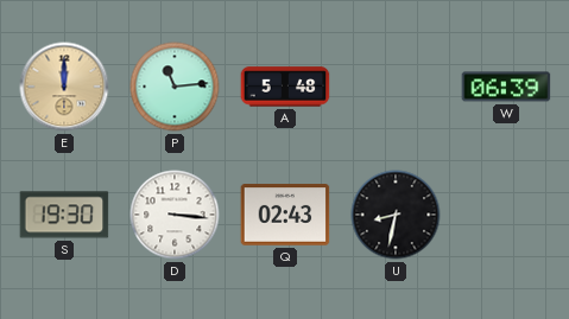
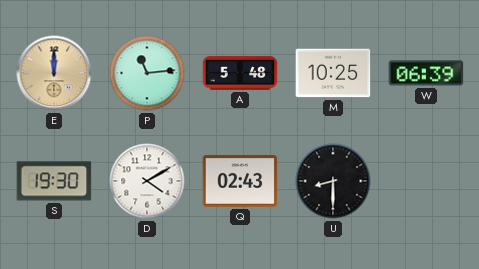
M: none -> 10:25
D: 3:16 -> 4:10
U: 8:32 -> 8:30
